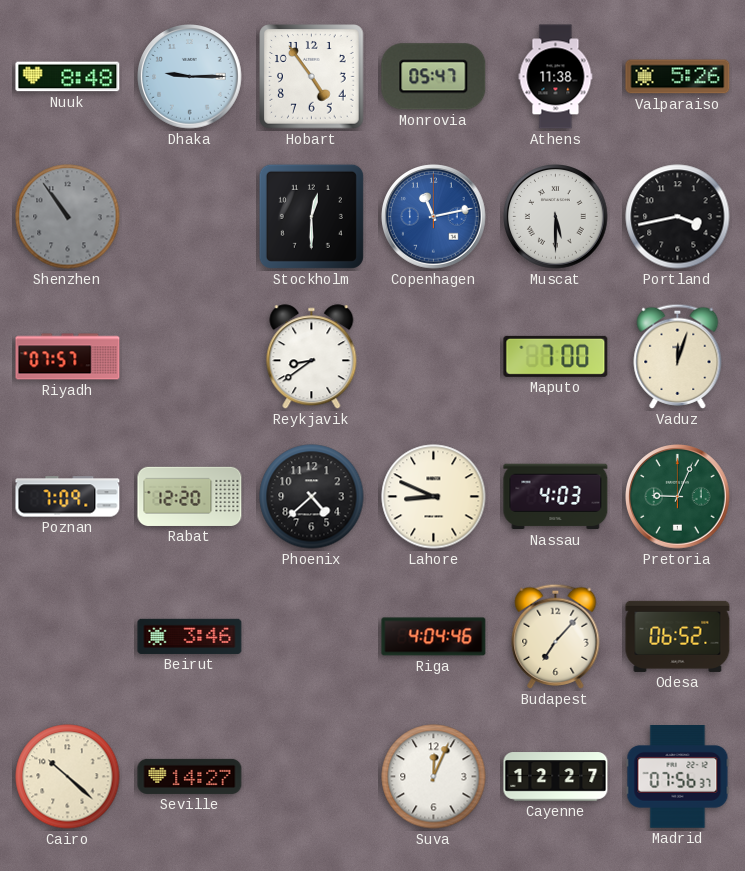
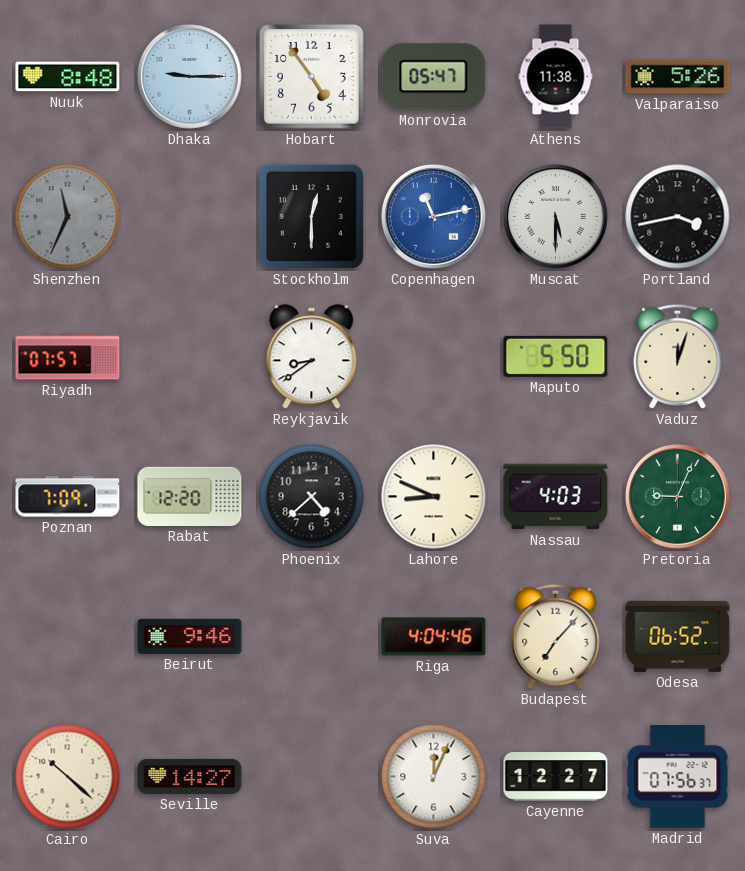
Shenzhen: 10:54 -> 11:34
Maputo: 7:00 -> 5:50
Beirut: 3:46 -> 9:46
